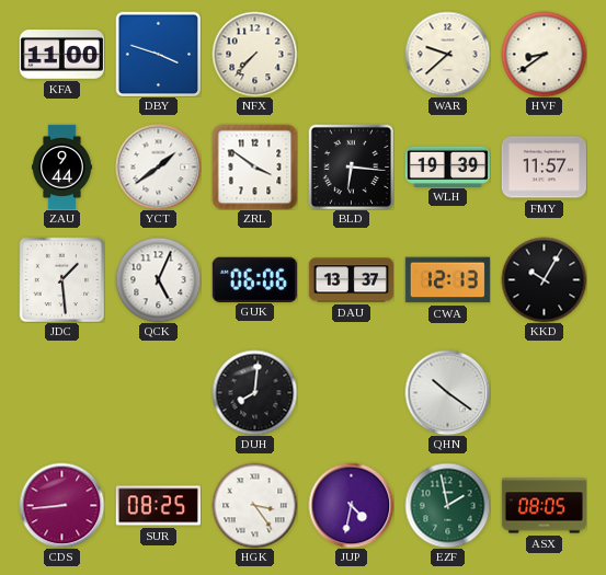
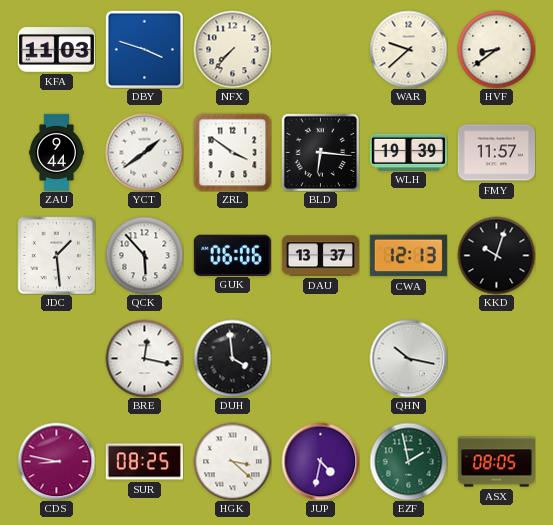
KFA: 11:00 -> 11:03
QCK: 5:04 -> 5:53
KKD: 10:05 -> 10:03
BRE: none -> 12:17
DUH: 8:01 -> 3:59
QHN: 10:21 -> 10:17
CDS: 8:44 -> 8:47
HGK: 3:24 -> 3:22
